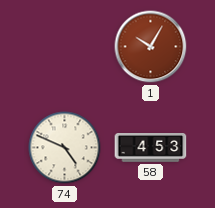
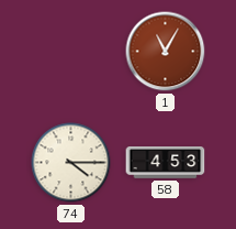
1: 10:05 -> 11:05
74: 4:49 -> 4:15
